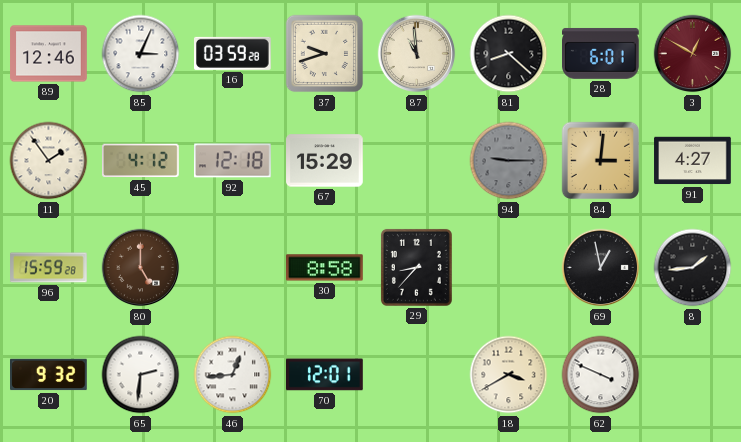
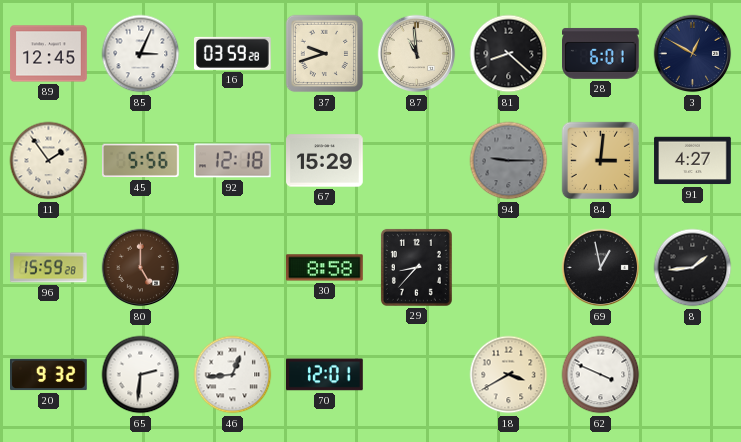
89: 12:46 -> 12:45
3 dial: burgundy -> navy
45: 4:12 -> 5:56
